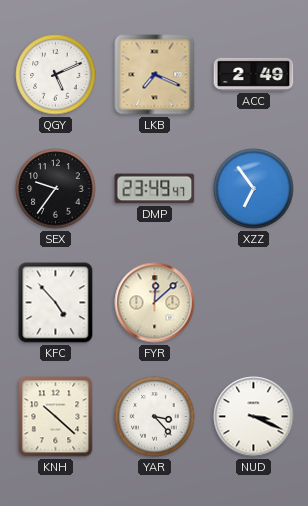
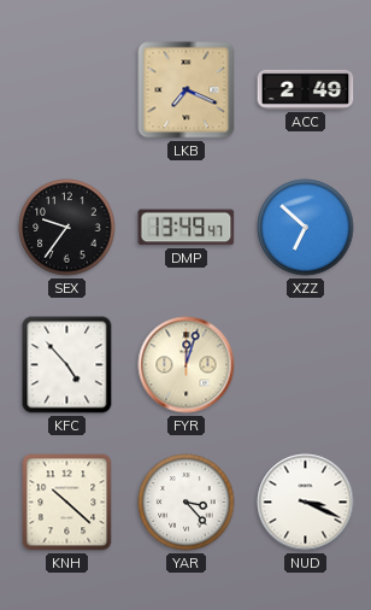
QGY: 5:11 -> none
DMP: 23:49 -> 13:49
XZZ: 6:54 -> 6:52
FYR: 12:08 -> 12:03
